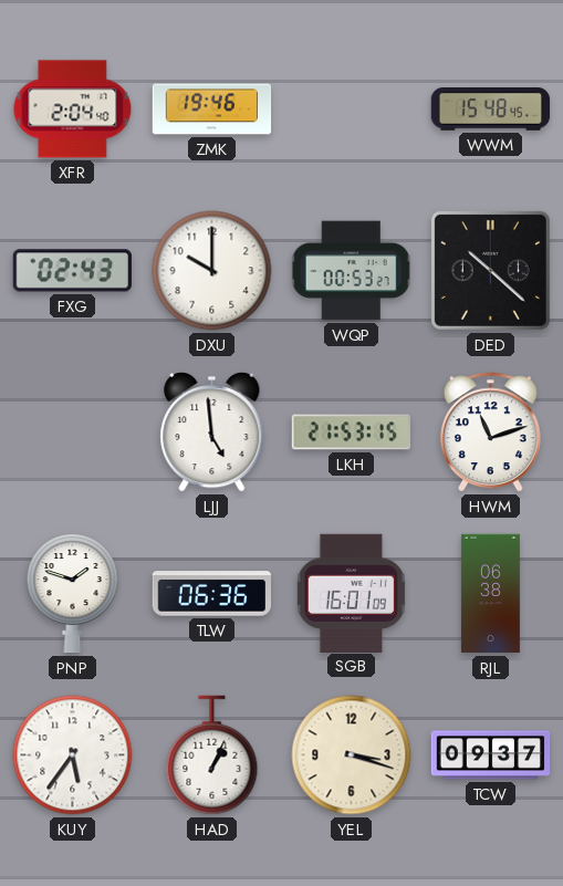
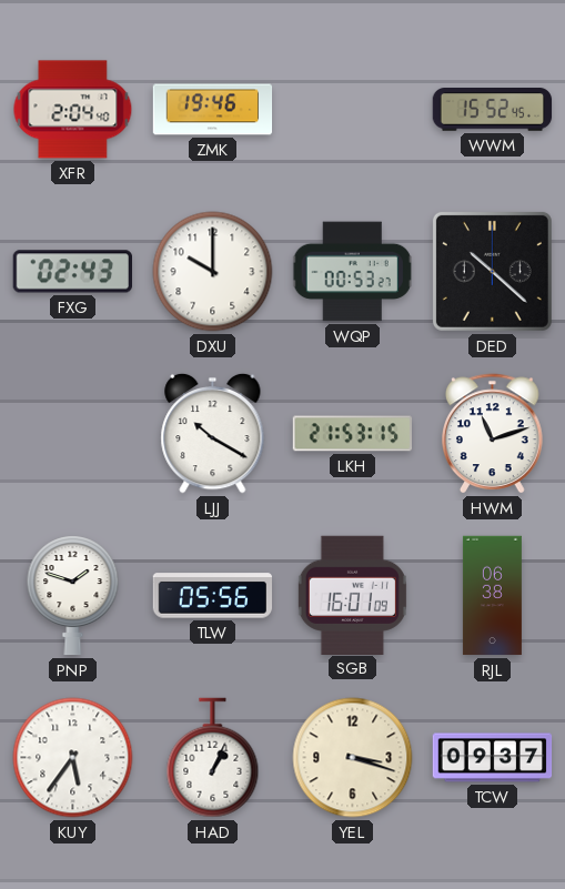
WWM: 15:48 -> 15:52
LJJ: 4:59 -> 10:20
TLW: 06:36 -> 05:56
